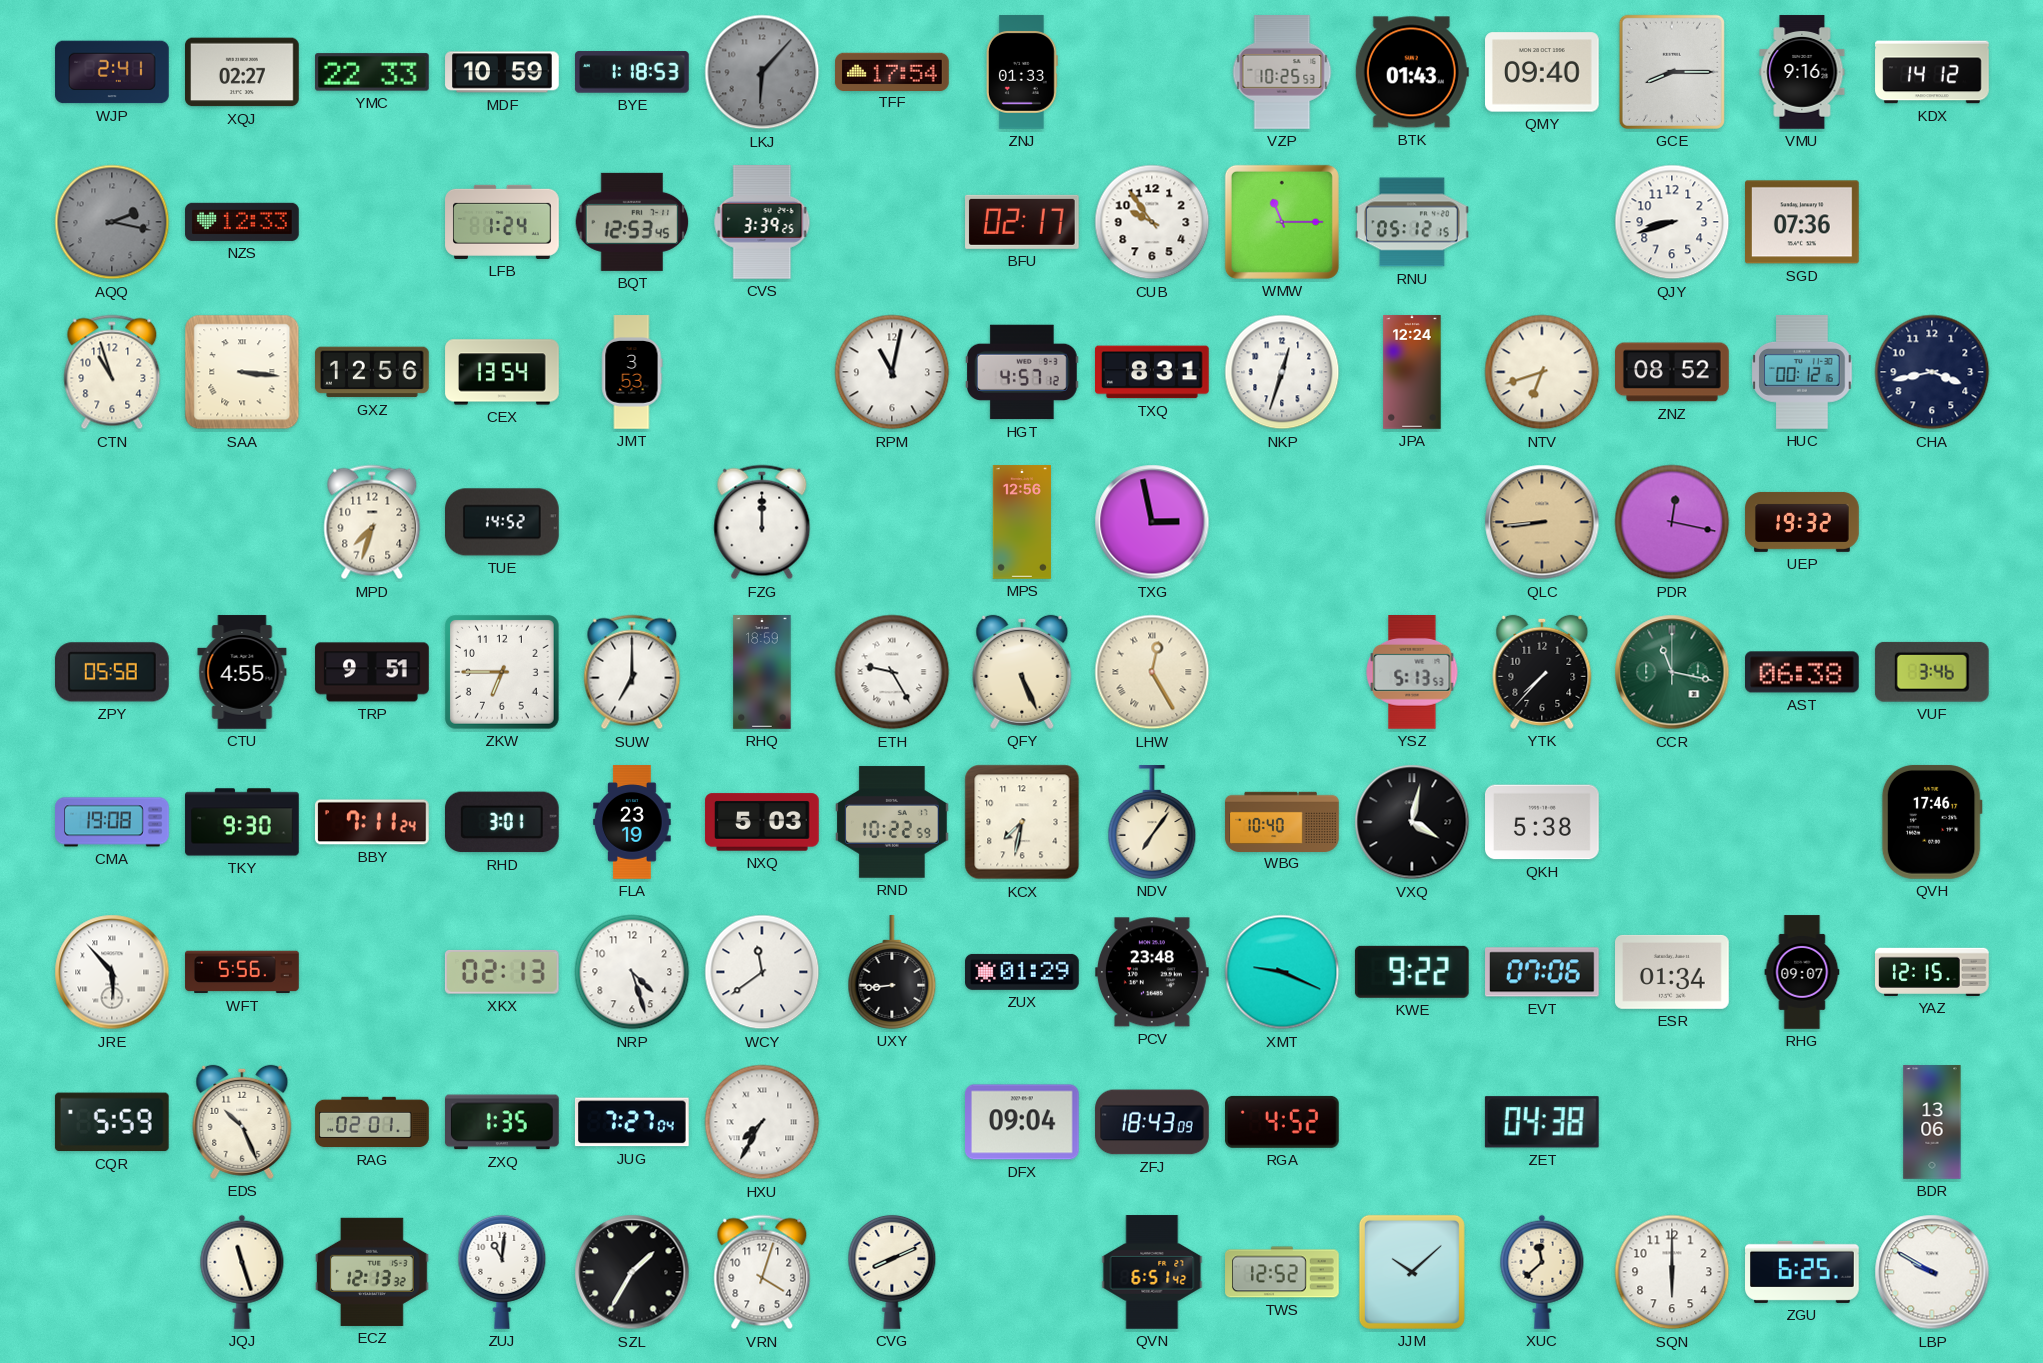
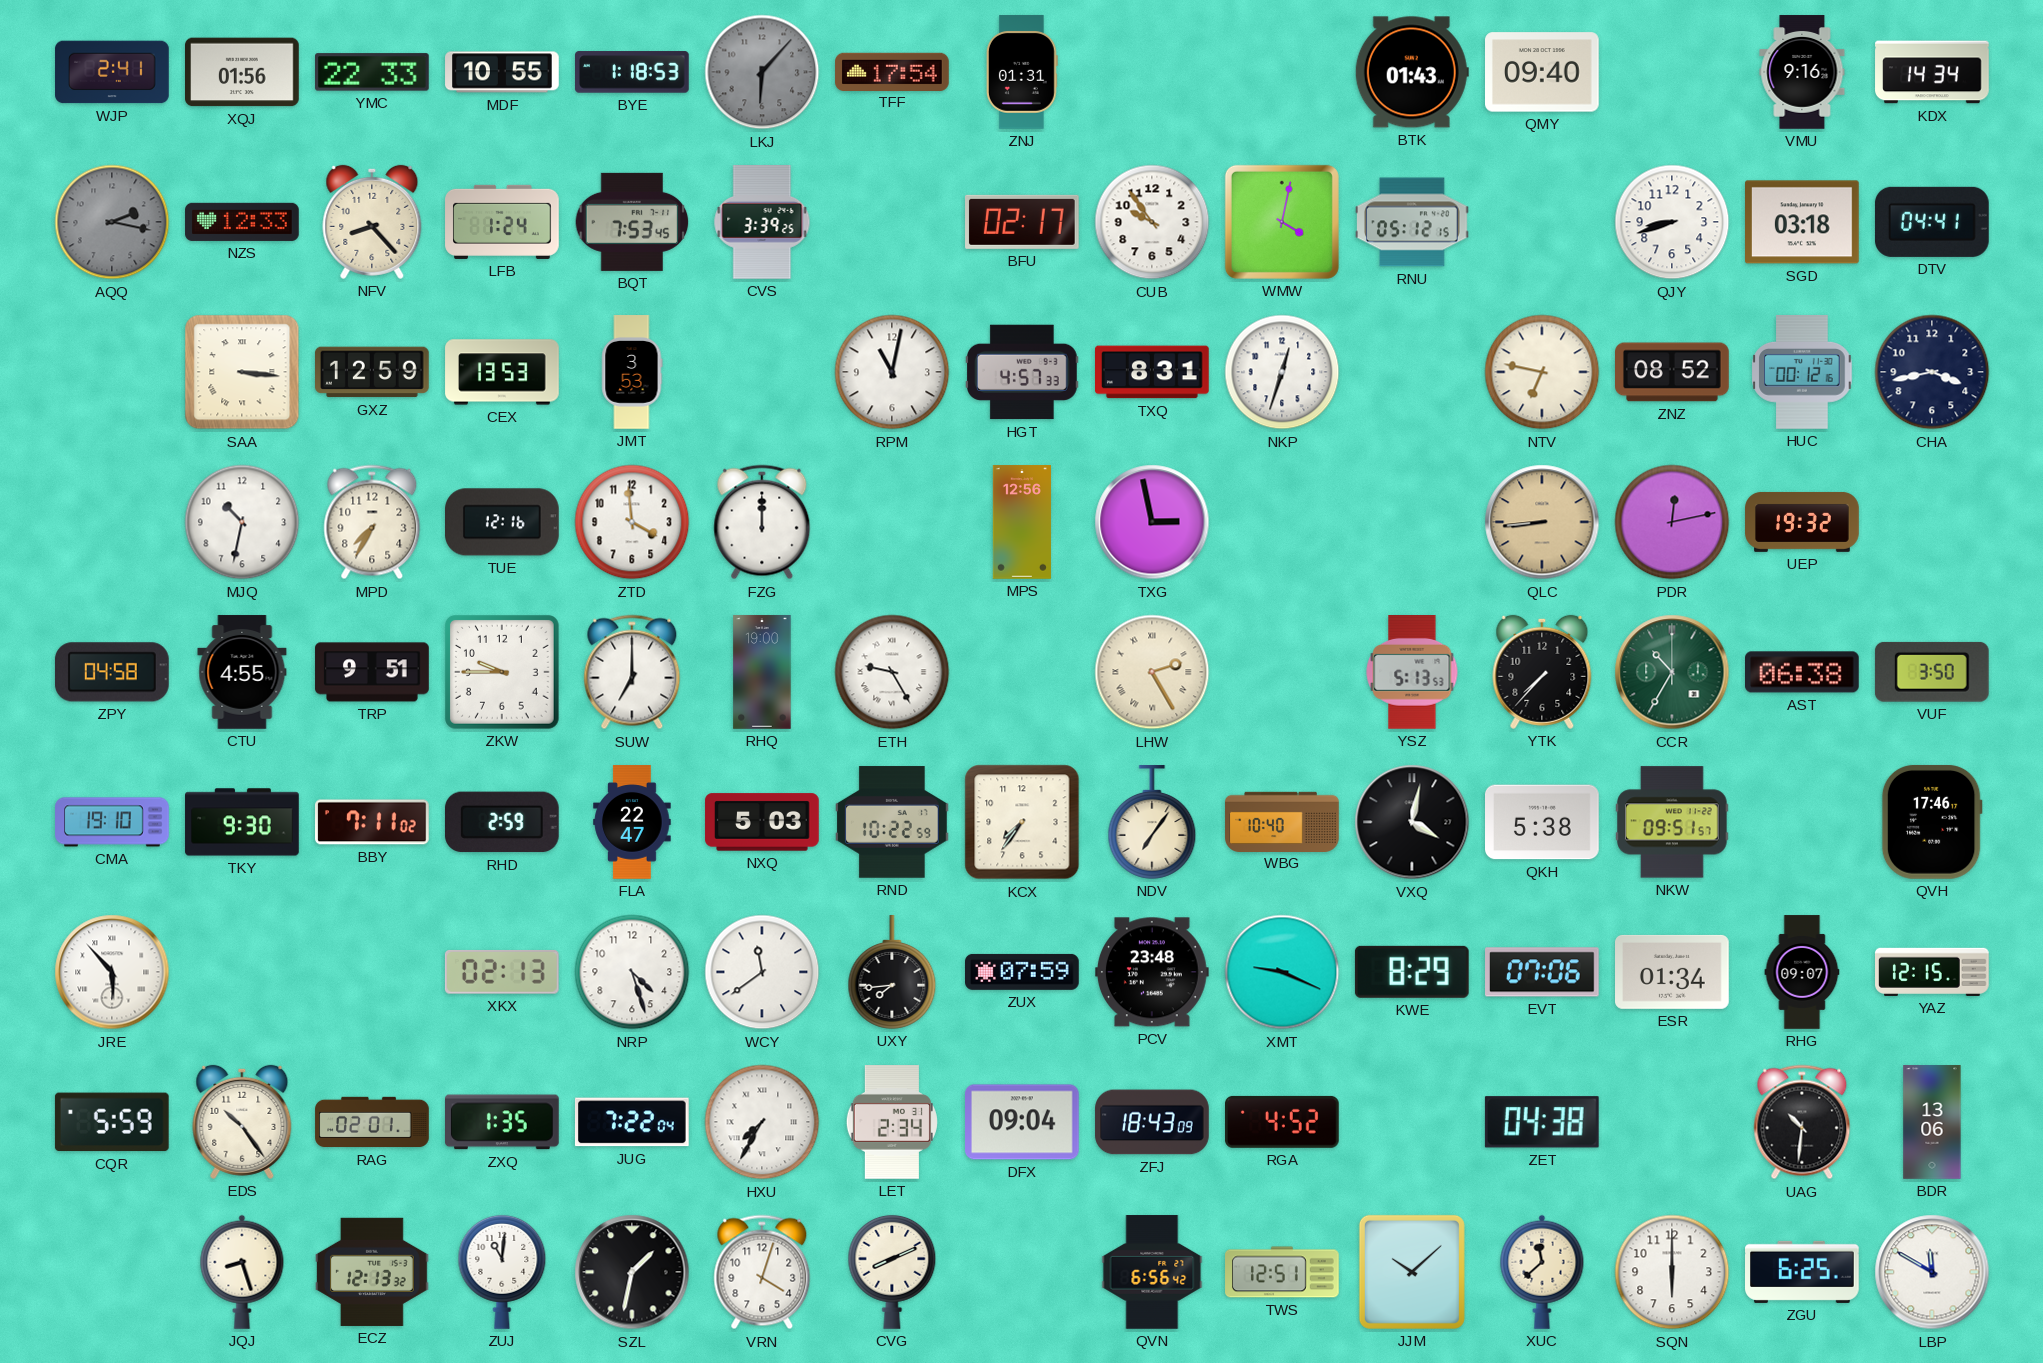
XQJ: 02:27 -> 01:56
MDF: 10:59 -> 10:55
ZNJ: 01:33 -> 01:31
VZP: 10:25 -> none
GCE: 8:15 -> none
KDX: 14:12 -> 14:34
NFV: none -> 8:23
BQT: 12:53 -> 7:53
WMW: 11:15 -> 4:02
SGD: 07:36 -> 03:18
DTV: none -> 04:41
CTN: 10:57 -> none
GXZ: 12:56 -> 12:59
CEX: 13:54 -> 13:53
HGT: 4:57:12 -> 4:57:33
JPA: 12:24 -> none
NTV: 6:42 -> 6:47
MJQ: none -> 10:32
MPD: 7:33 -> 7:35
TUE: 14:52 -> 12:16
ZTD: none -> 3:59
PDR: 12:17 -> 12:13
ZPY: 05:58 -> 04:58
ZKW: 6:45 -> 9:45
RHQ: 18:59 -> 19:00
QFY: 5:26 -> none
LHW: 12:25 -> 2:25
CCR: 11:17 -> 10:35
VUF: 3:46 -> 3:50
CMA: 19:08 -> 19:10
BBY: 7:11:24 -> 7:11:02
RHD: 3:01 -> 2:59
FLA: 23:19 -> 22:47
KCX: 7:32 -> 7:36
NKW: none -> 09:51
WFT: 5:56 -> none
UXY: 8:44 -> 7:44
ZUX: 01:29 -> 07:59
KWE: 9:22 -> 8:29
EDS: 10:26 -> 10:24
JUG: 7:27 -> 7:22
LET: none -> 2:34
UAG: none -> 10:31
JQJ: 11:27 -> 8:27
SZL: 1:35 -> 1:32
QVN: 6:51 -> 6:56
TWS: 12:52 -> 12:51
LBP: 9:50 -> 11:50
